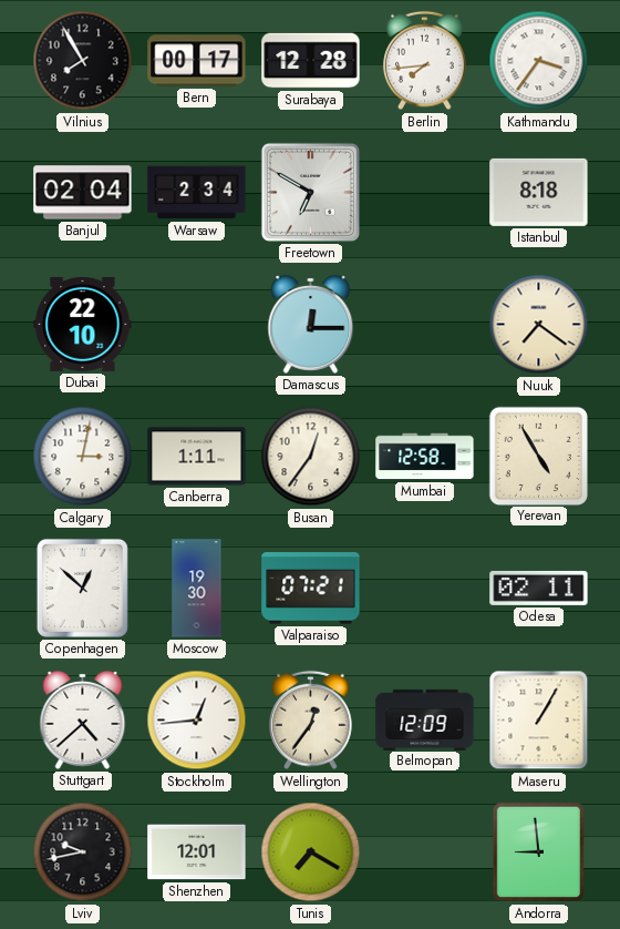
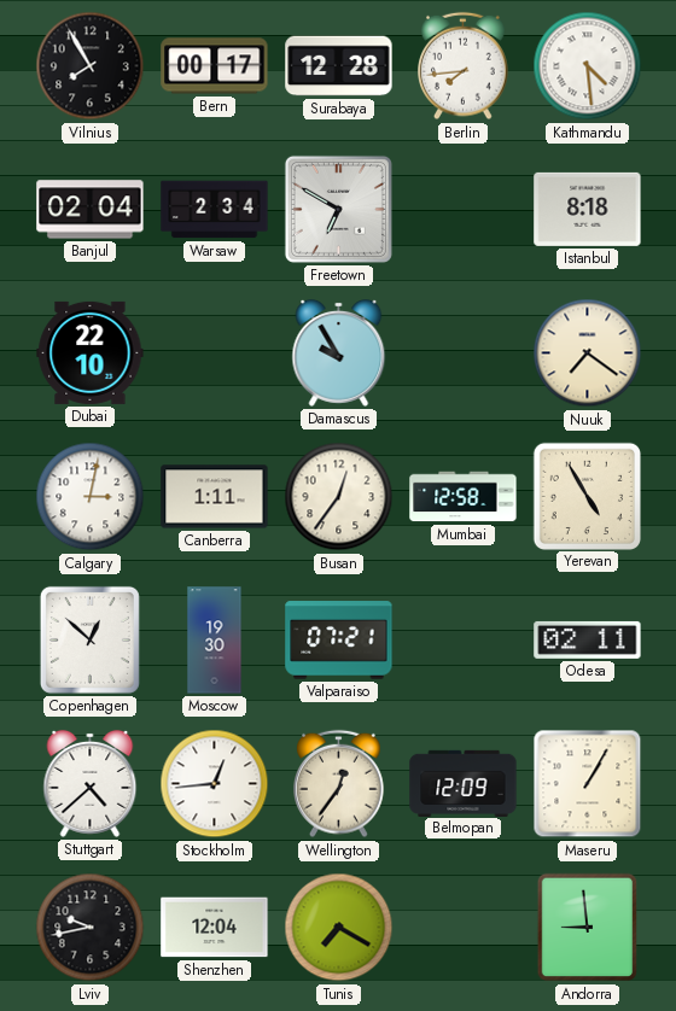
Kathmandu: 3:36 -> 4:29
Damascus: 12:15 -> 9:55
Shenzhen: 12:01 -> 12:04
